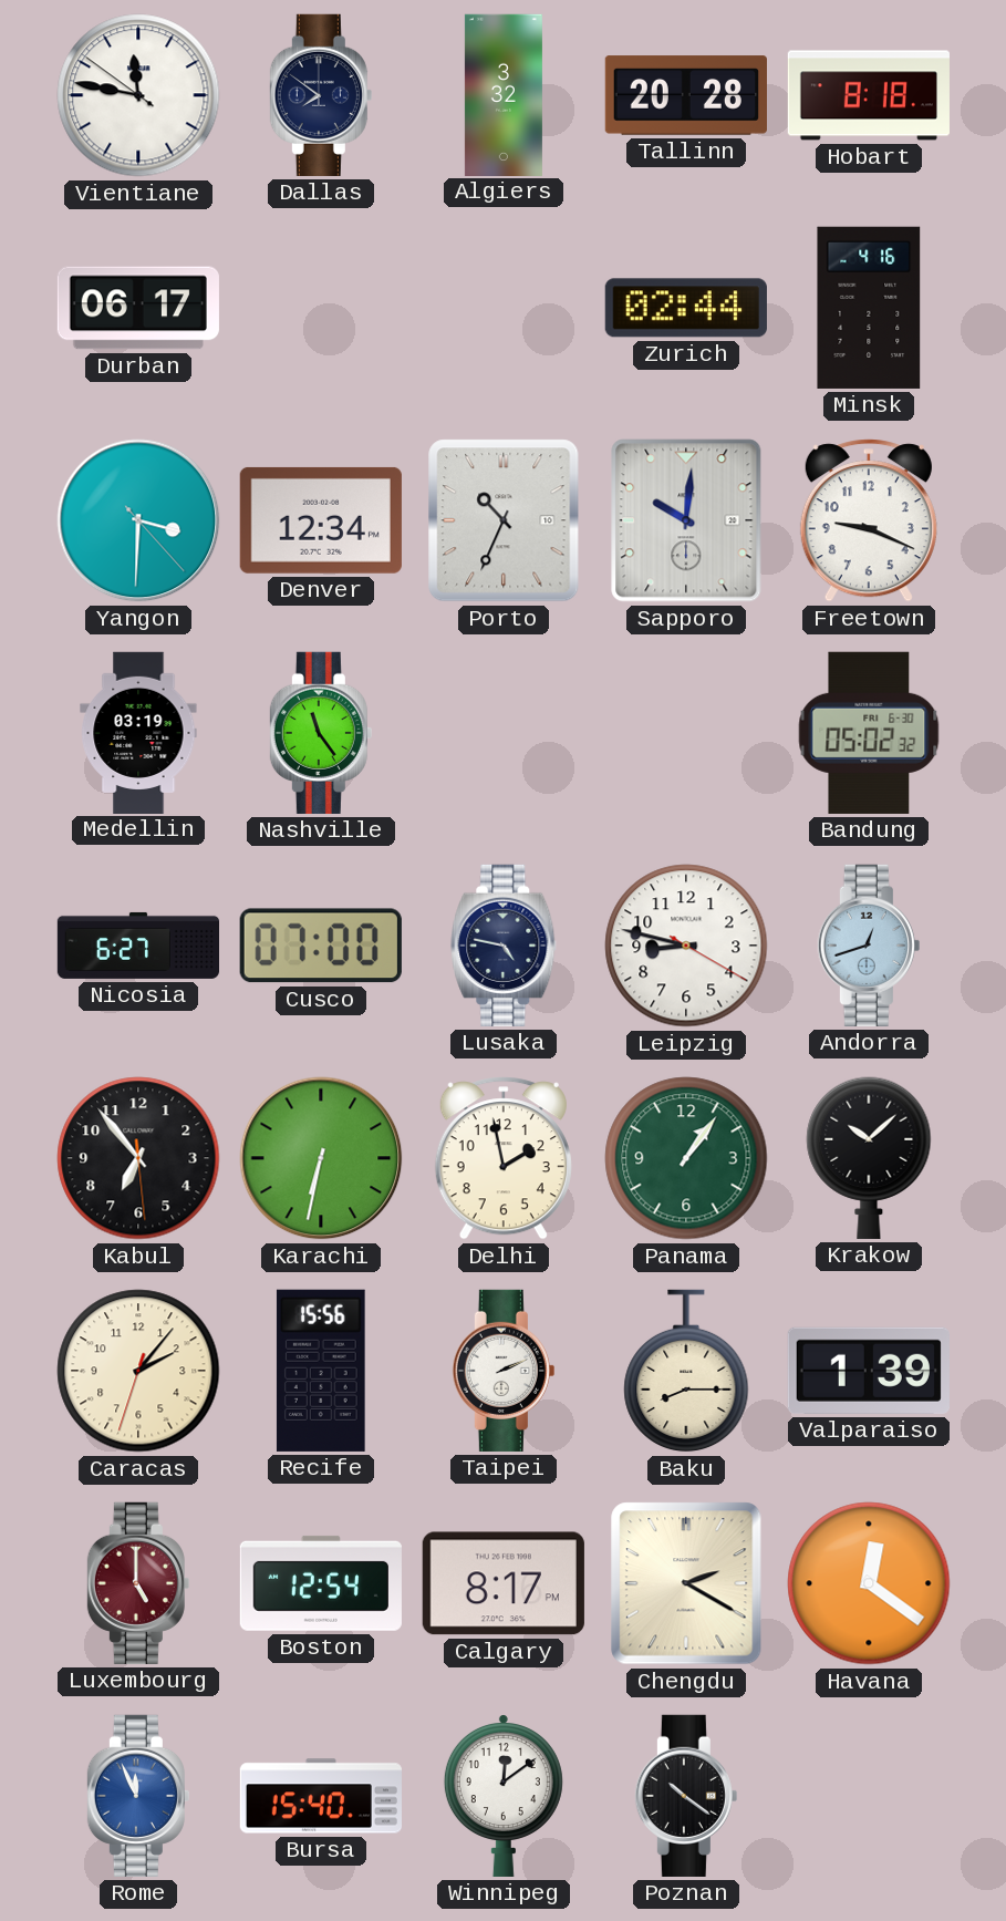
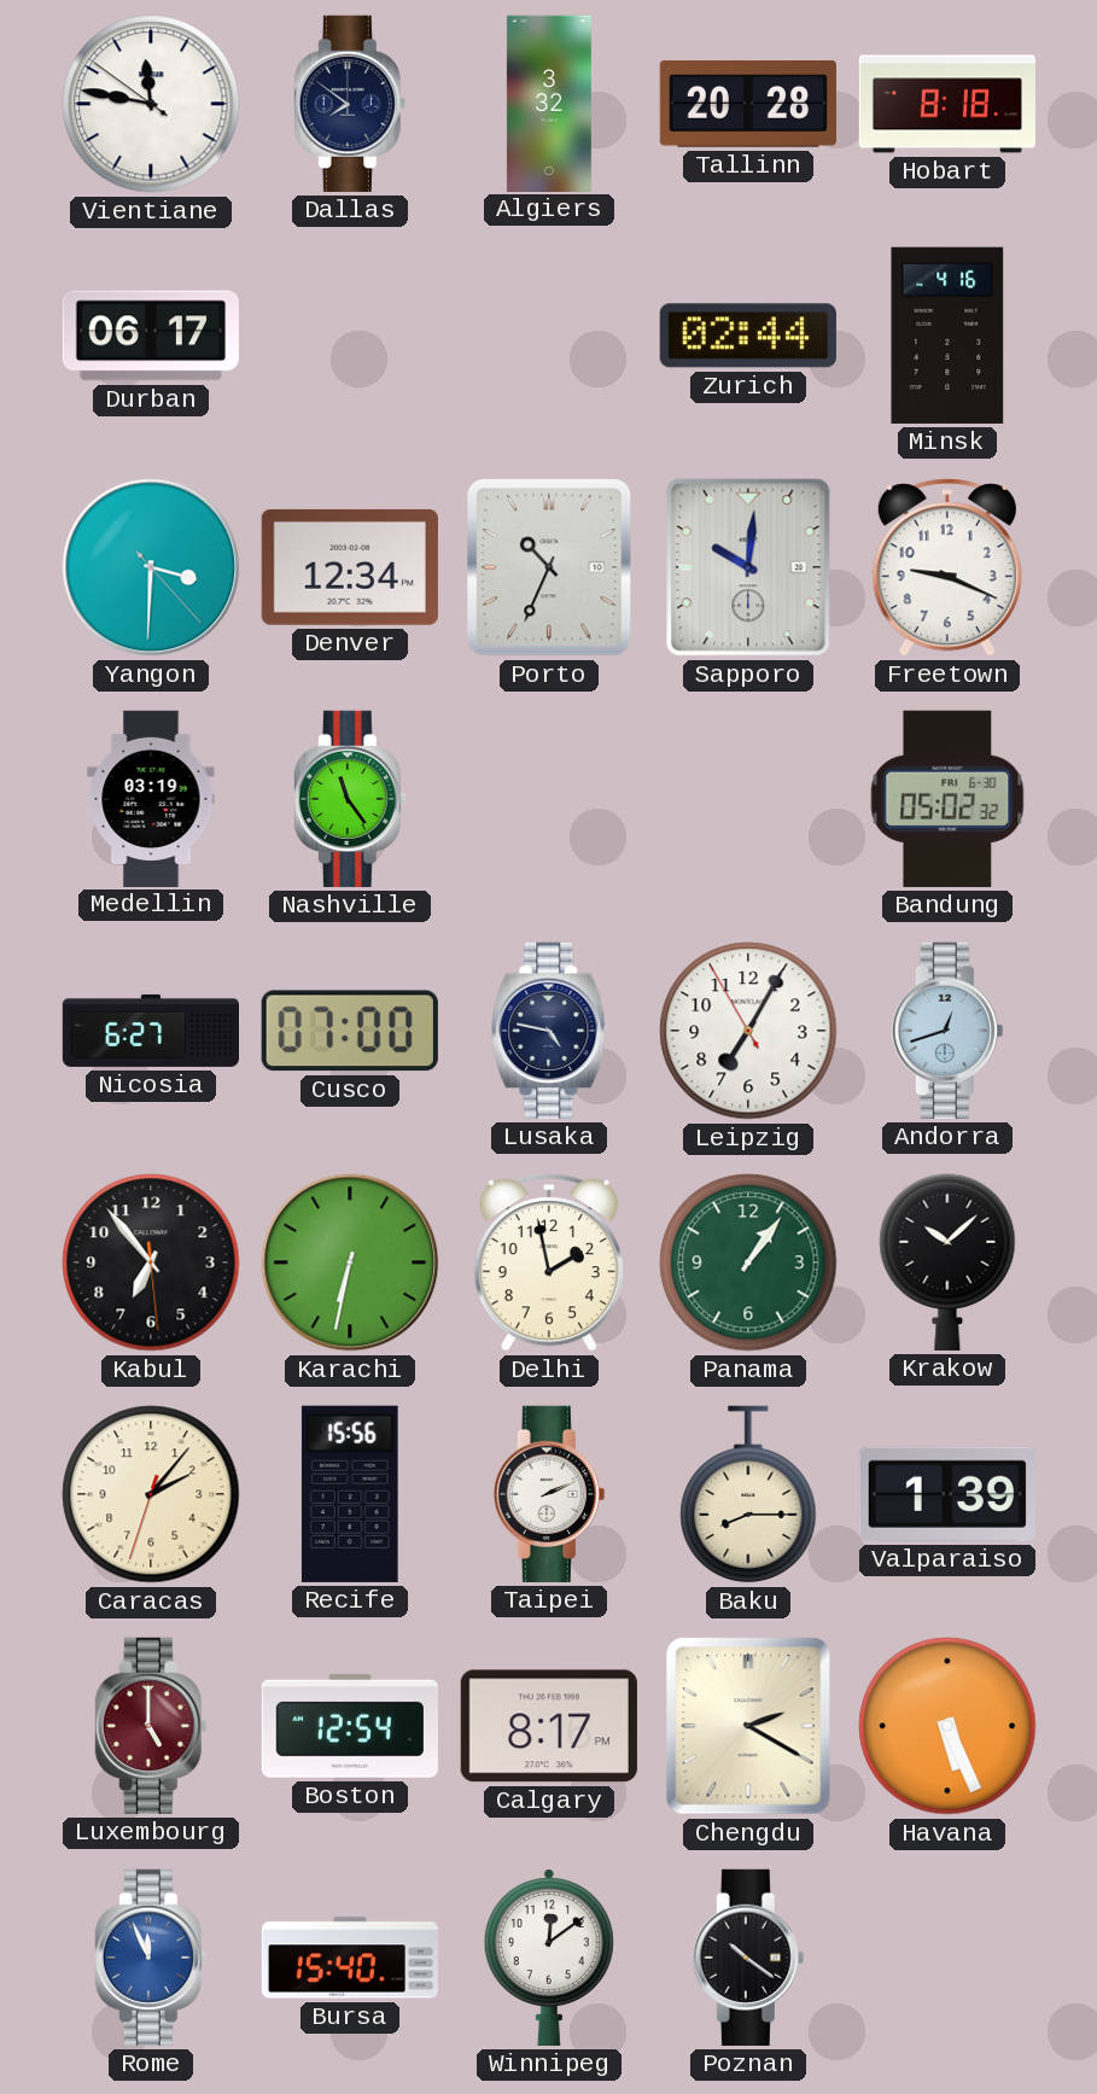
Leipzig: 8:47 -> 7:04
Havana: 12:21 -> 5:26
